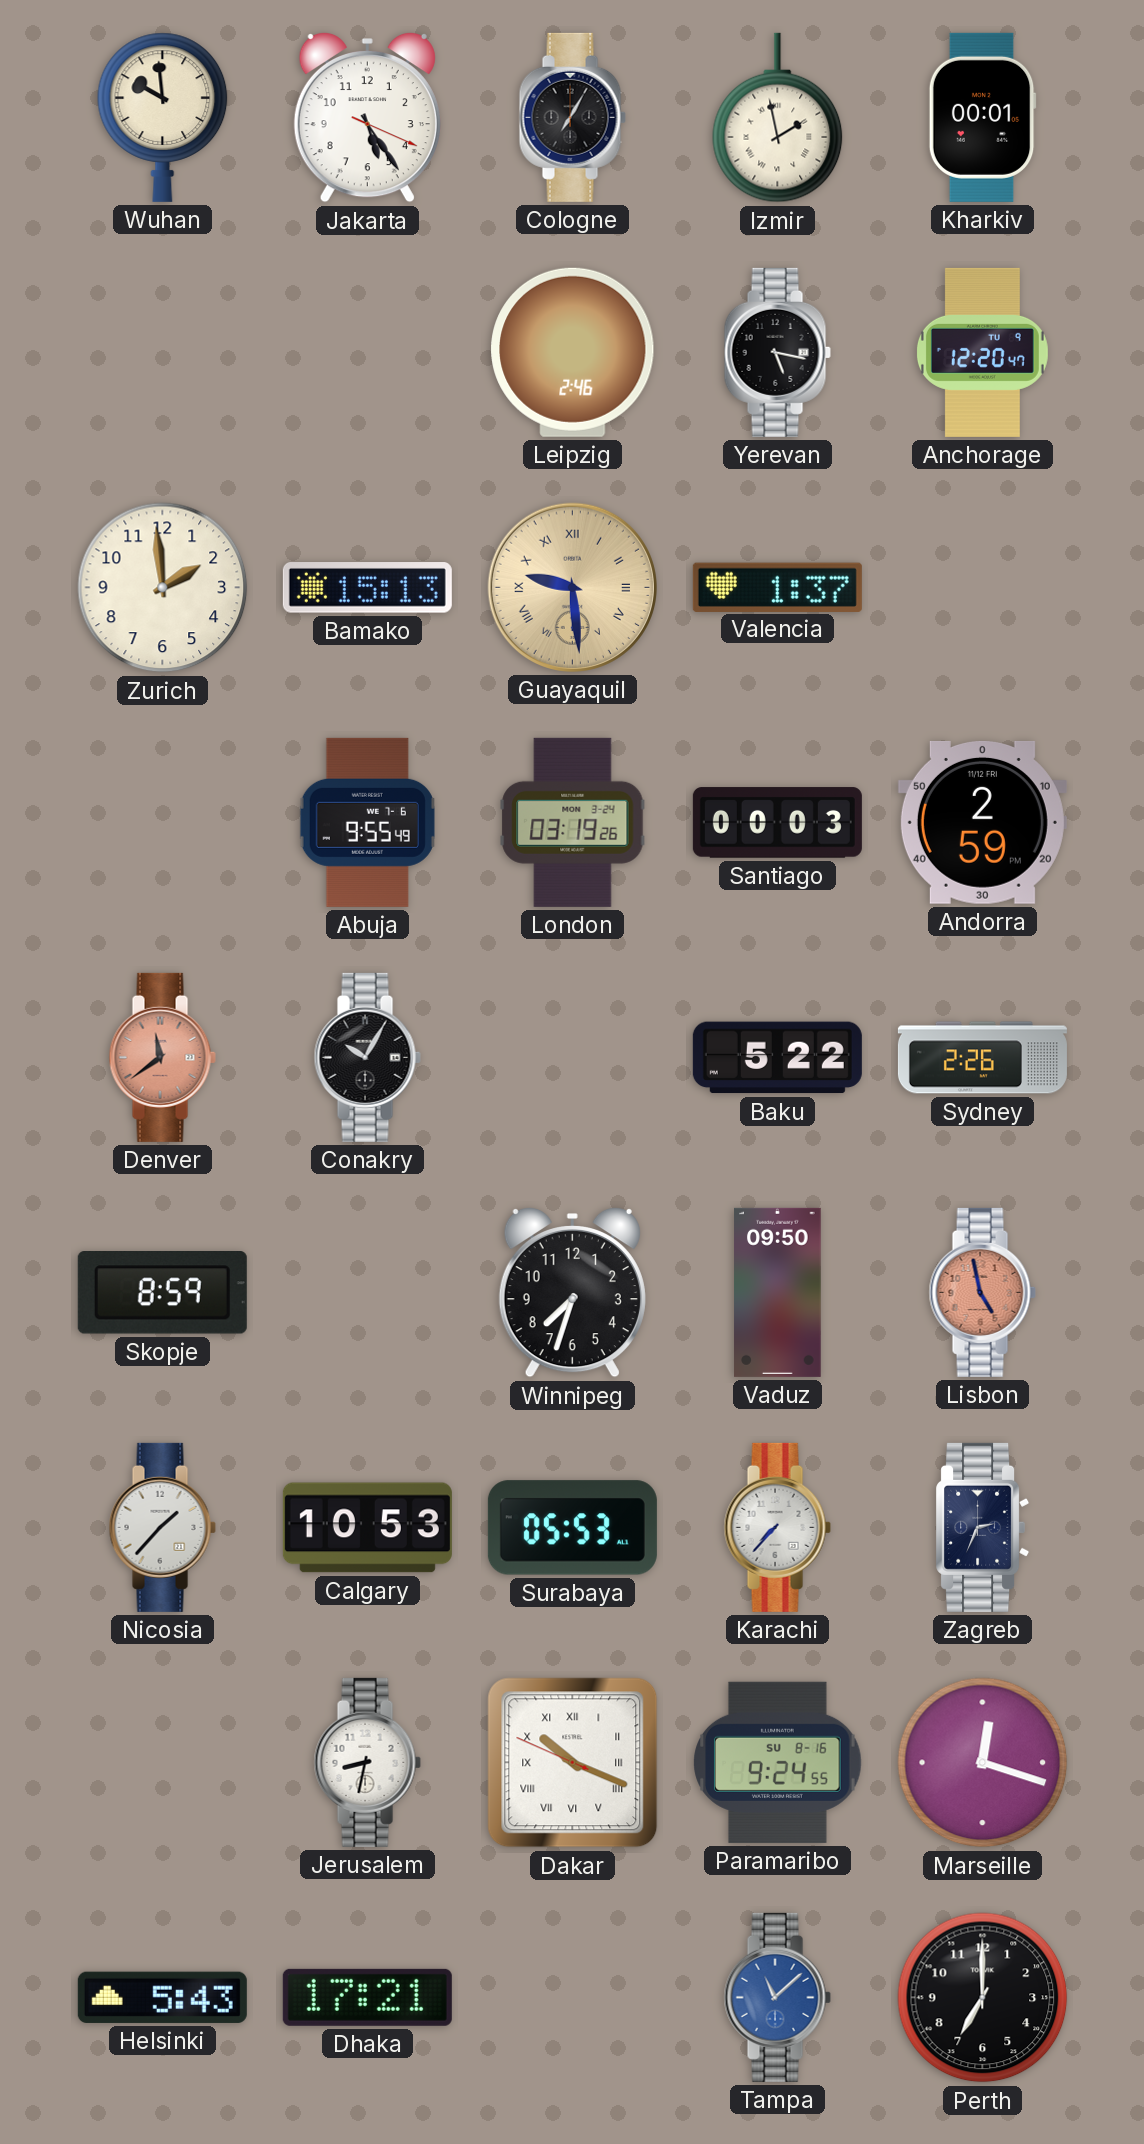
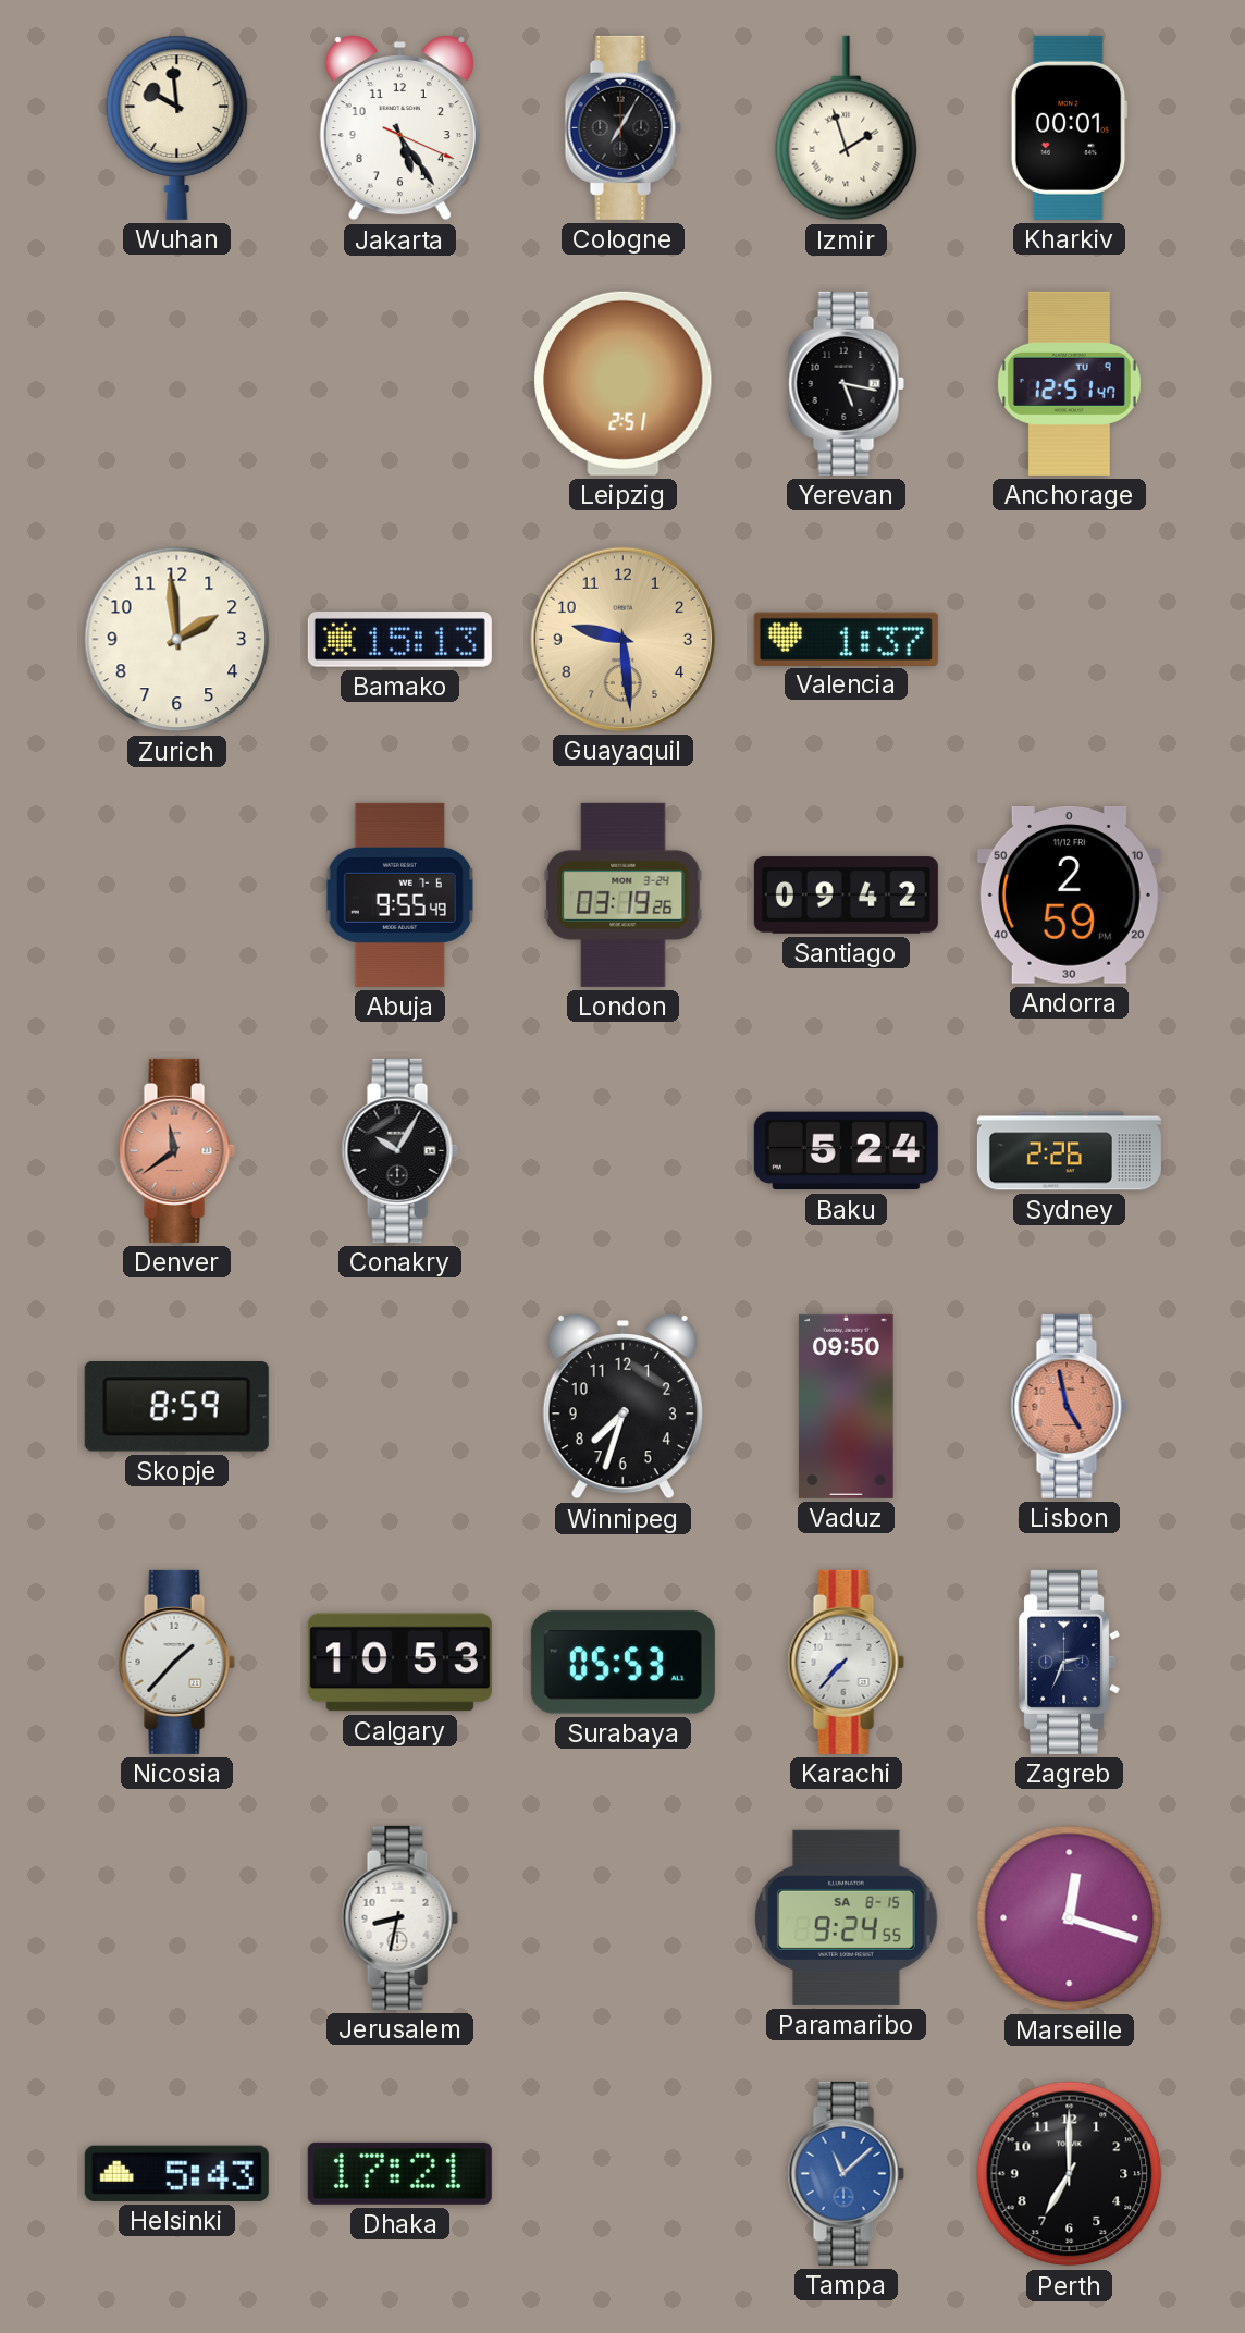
Izmir: 1:58 -> 1:57
Leipzig: 2:46 -> 2:51
Anchorage: 12:20 -> 12:51
Guayaquil numerals: Roman -> Arabic
Santiago: 00:03 -> 09:42
Baku: 5:22 -> 5:24
Dakar: 10:18 -> none
Paramaribo date: SU 8-16 -> SA 8-15
